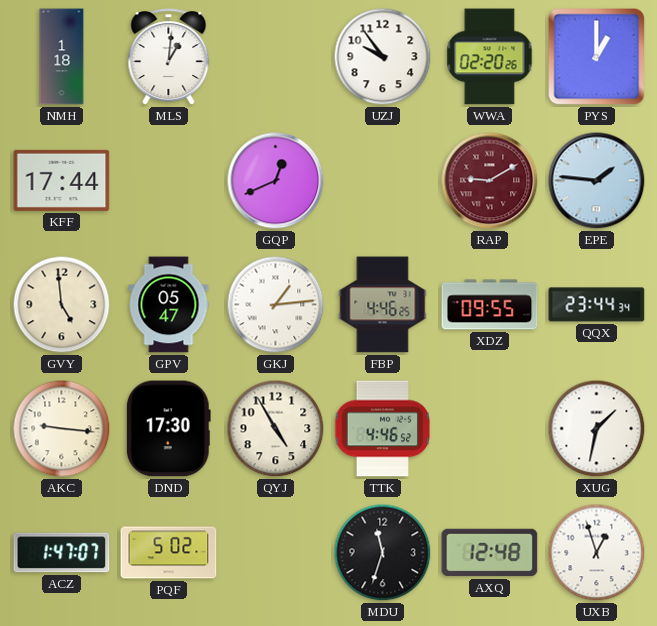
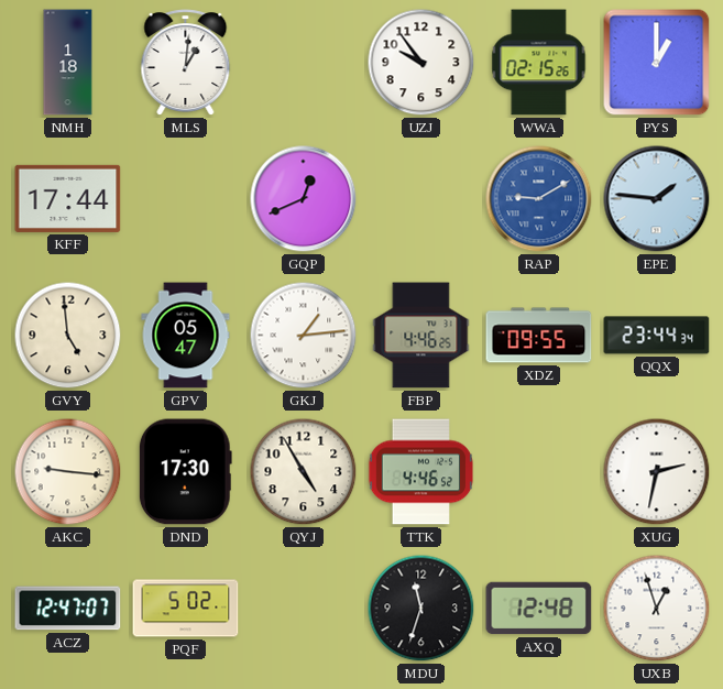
WWA: 02:20 -> 02:15
RAP dial: burgundy -> blue
XUG: 1:32 -> 2:32
ACZ: 1:47 -> 12:47
